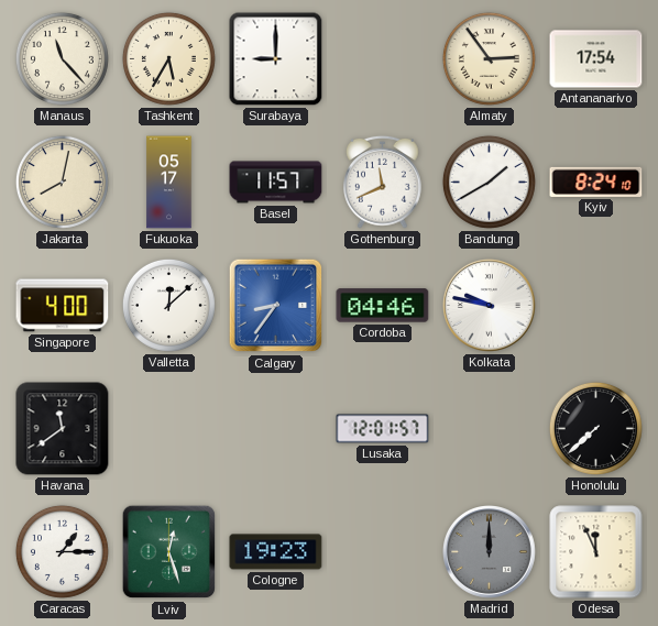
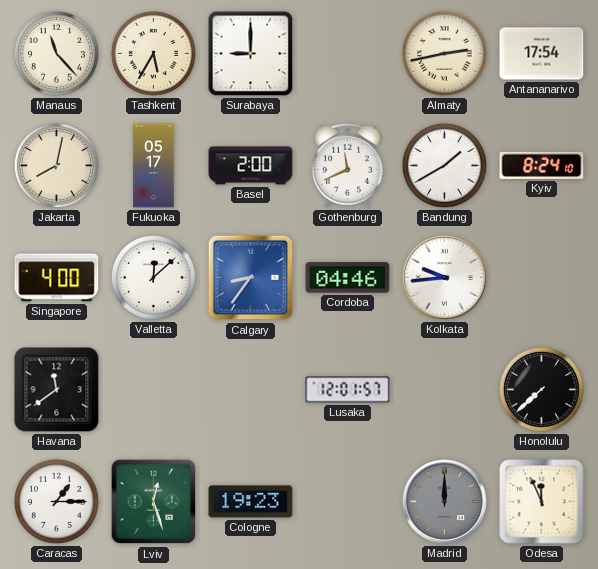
Almaty: 2:54 -> 2:43
Basel: 11:57 -> 2:00
Kolkata: 9:47 -> 9:44
